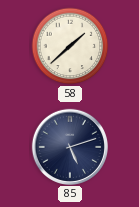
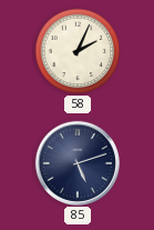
58: 1:38 -> 2:04
